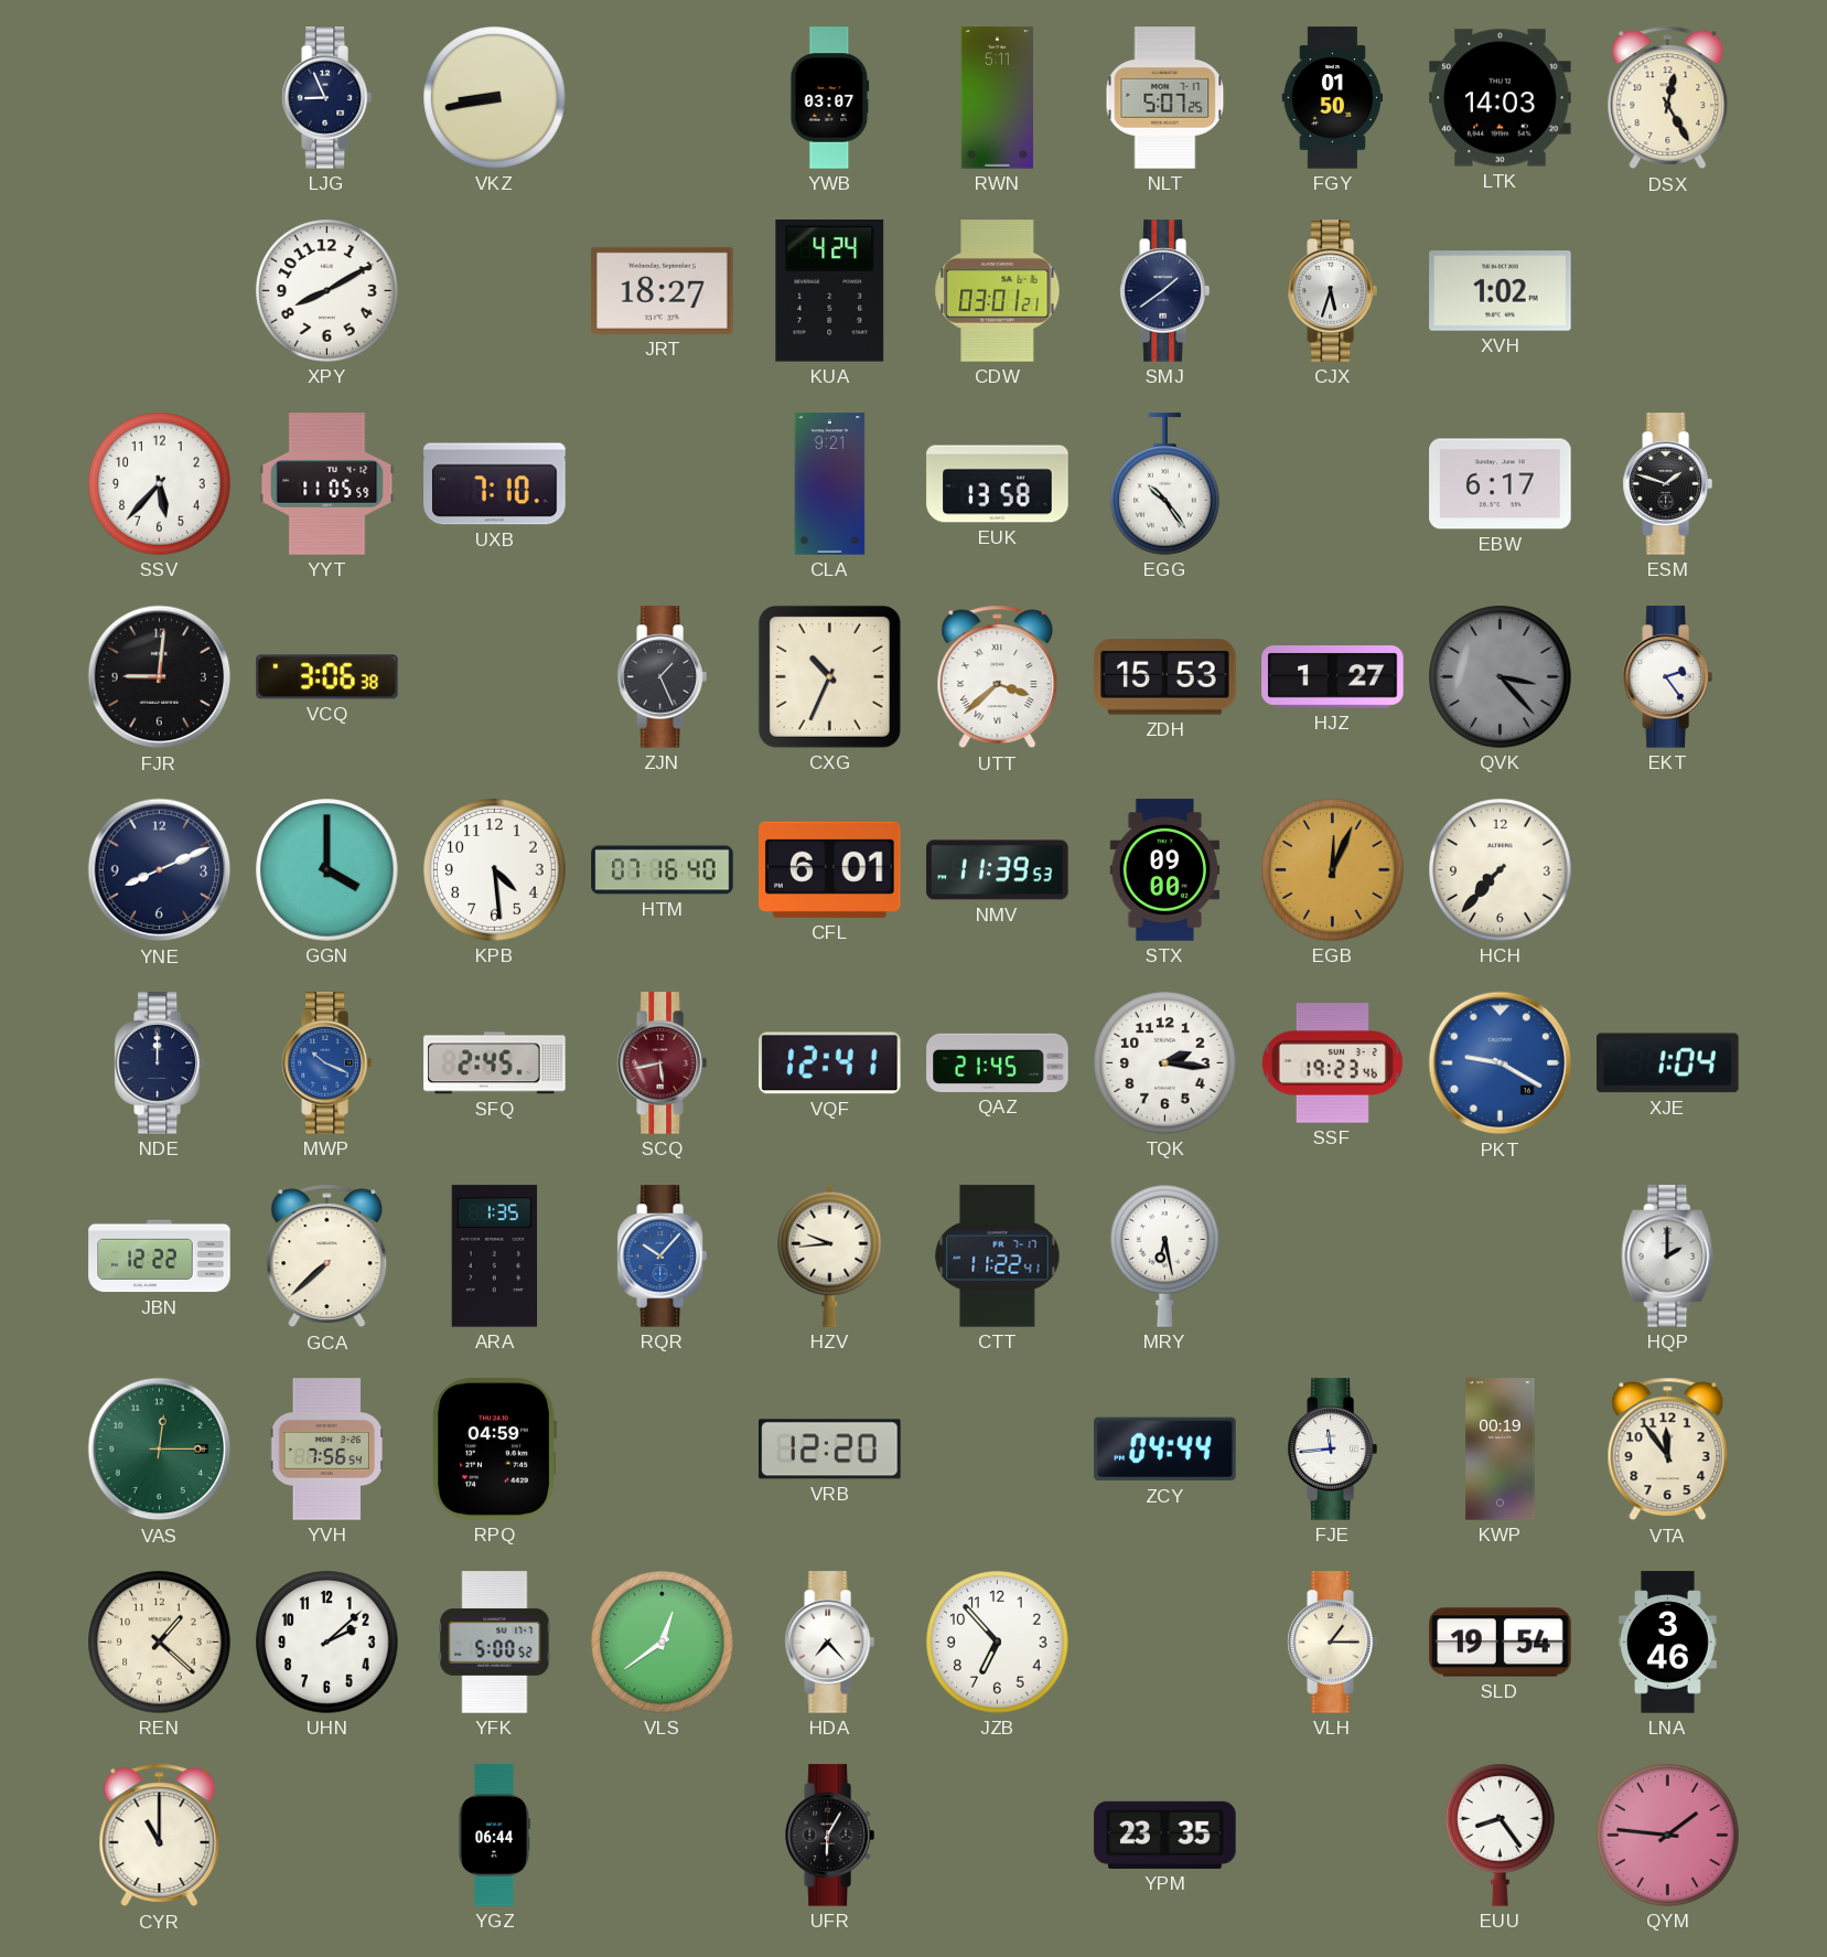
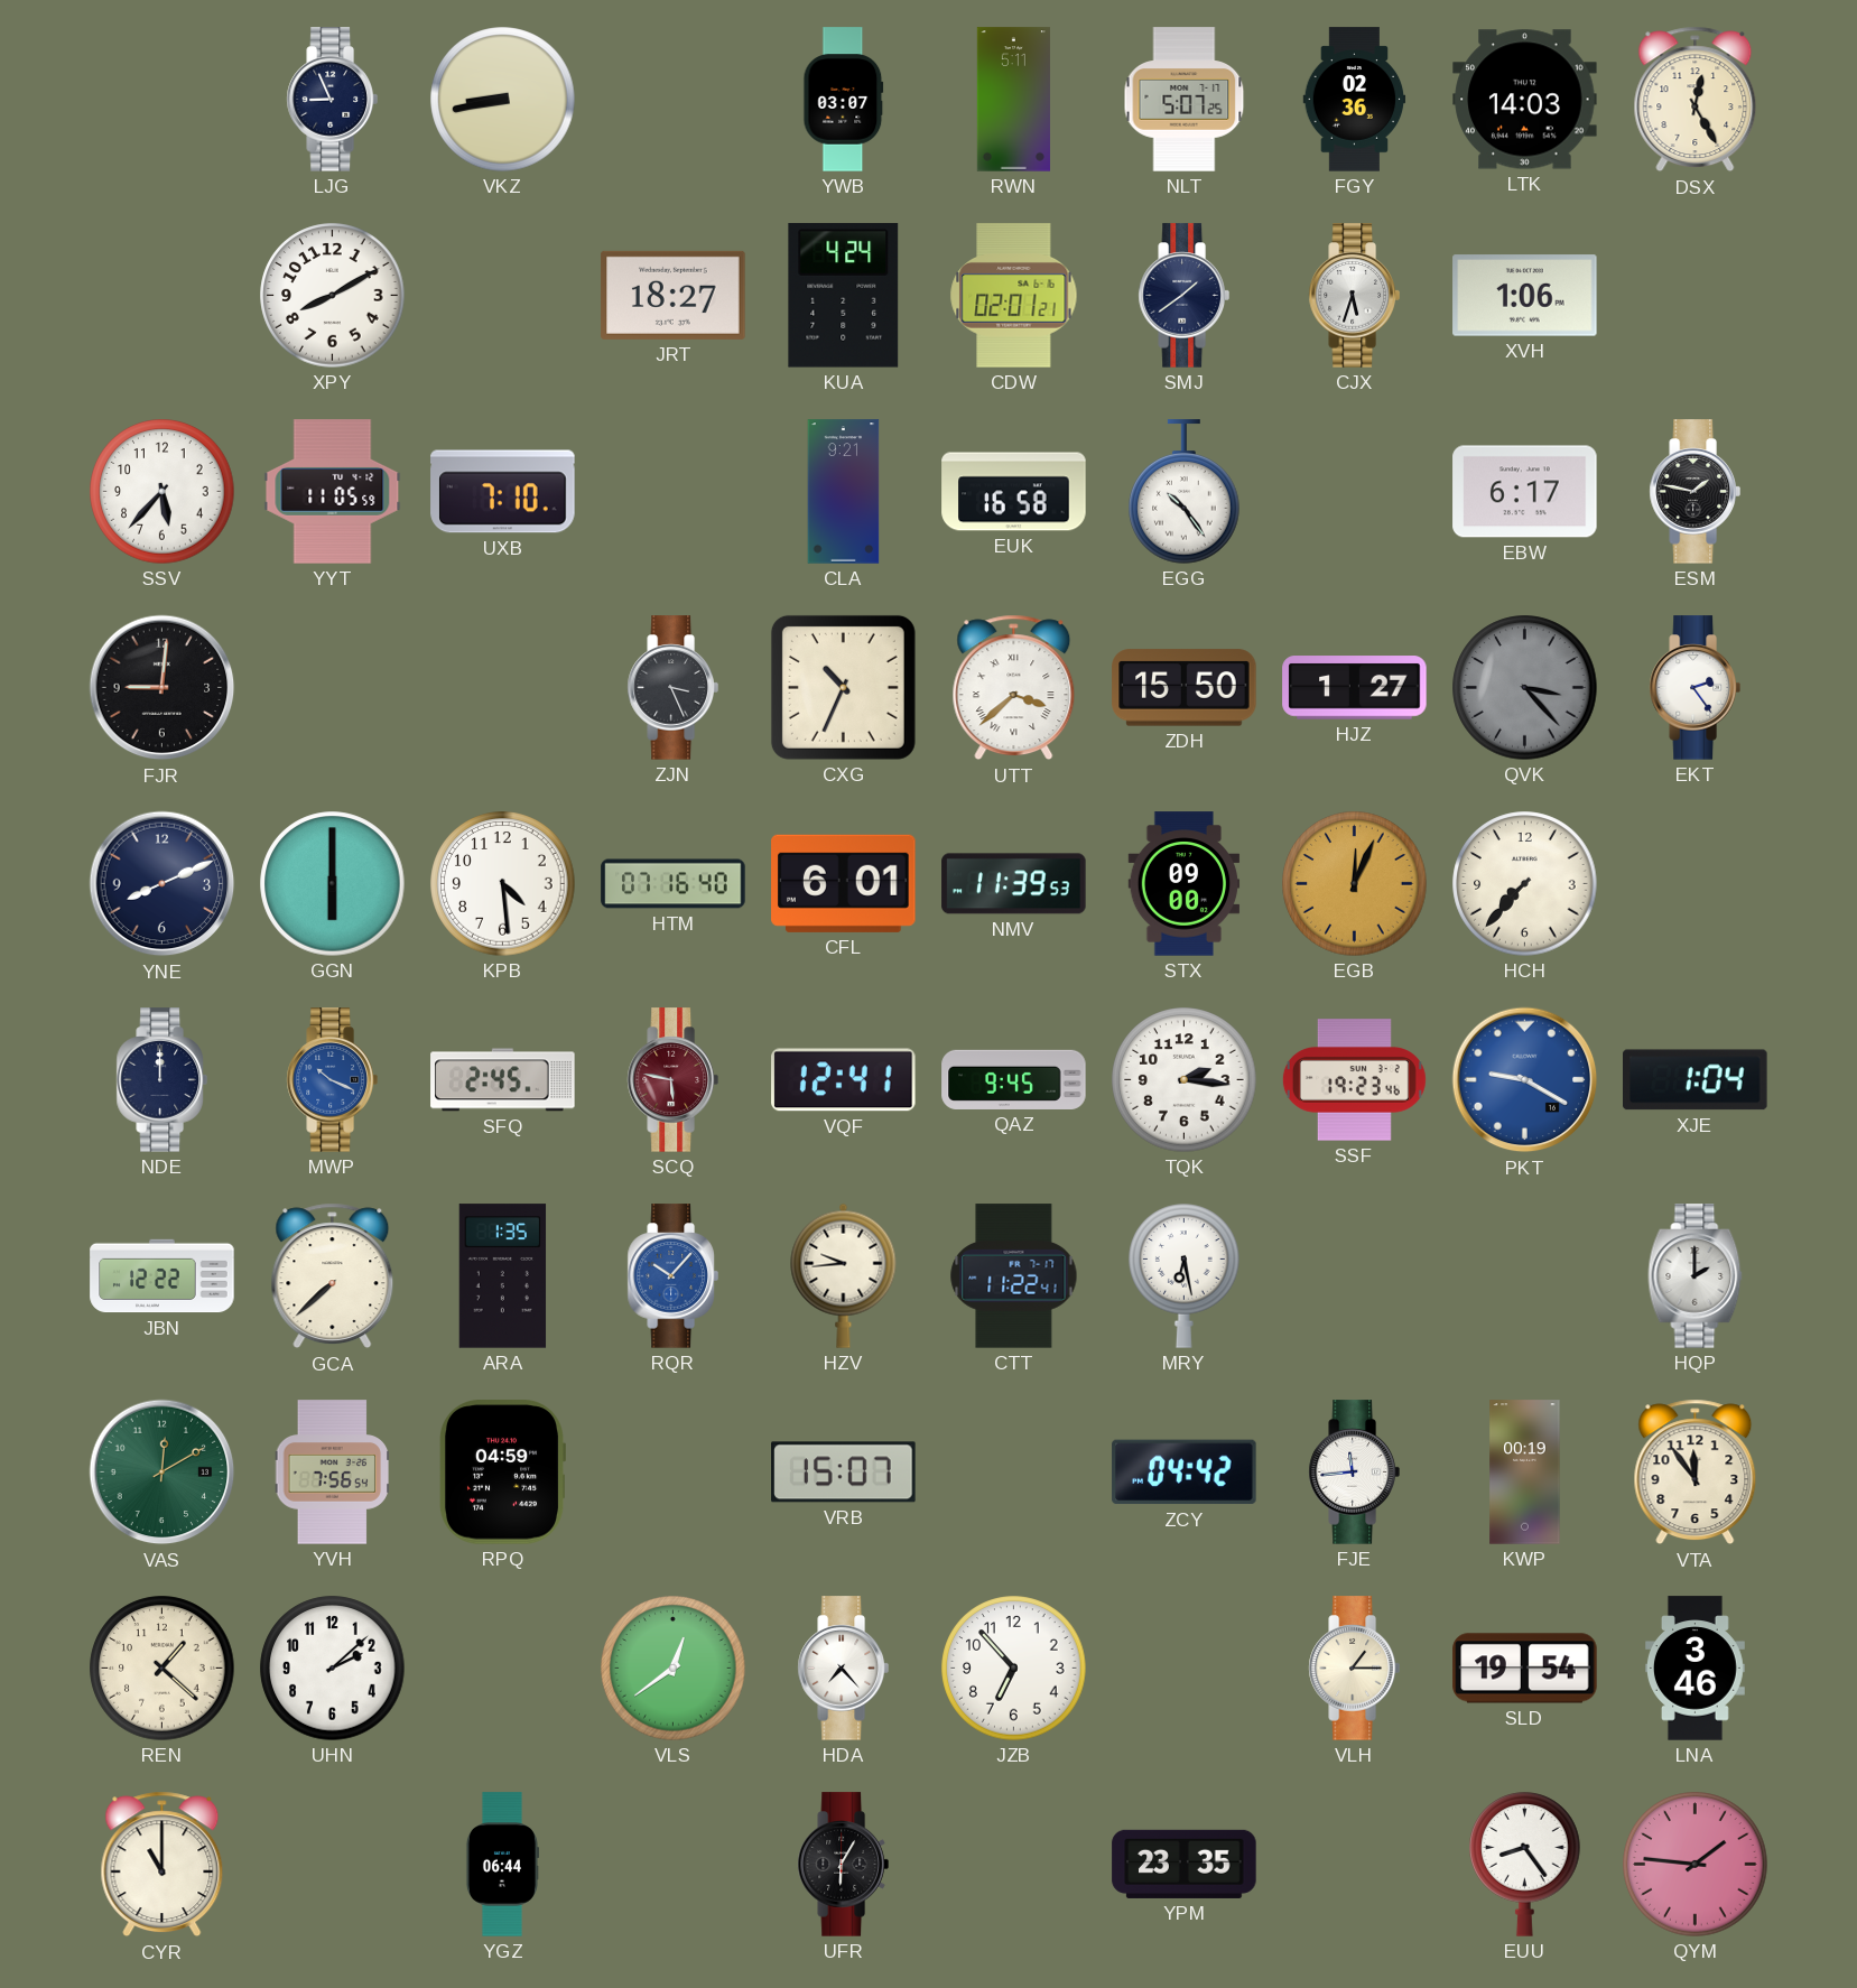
FGY: 01:50 -> 02:36
CDW: 03:01 -> 02:01
XVH: 1:02 -> 1:06
EUK: 13:58 -> 16:58
ESM: 1:48 -> 1:47
VCQ: 3:06 -> none
ZJN: 1:26 -> 3:26
ZDH: 15:53 -> 15:50
GGN: 4:00 -> 6:00
SCQ: 5:43 -> 5:47
QAZ: 21:45 -> 9:45
VAS: 12:15 -> 12:10
VRB: 12:20 -> 15:07
ZCY: 04:44 -> 04:42
YFK: 5:00 -> none
